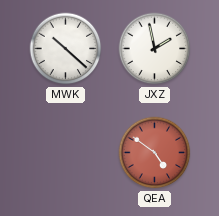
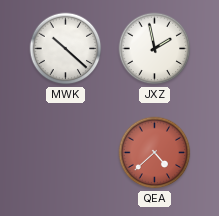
QEA: 4:51 -> 4:38
